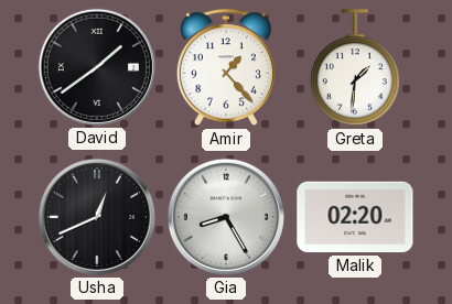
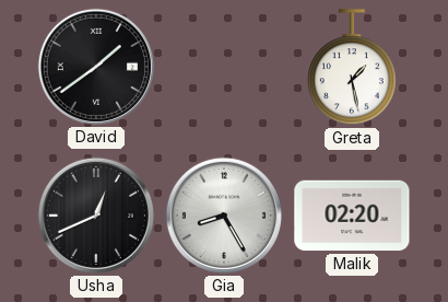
Amir: 1:23 -> none
Greta: 1:31 -> 1:28
